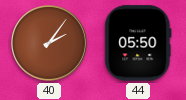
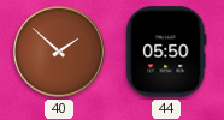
40: 2:06 -> 1:52
